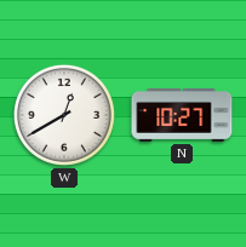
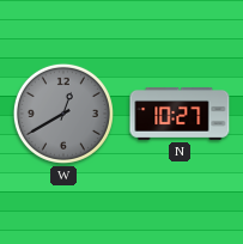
W dial: white -> grey
